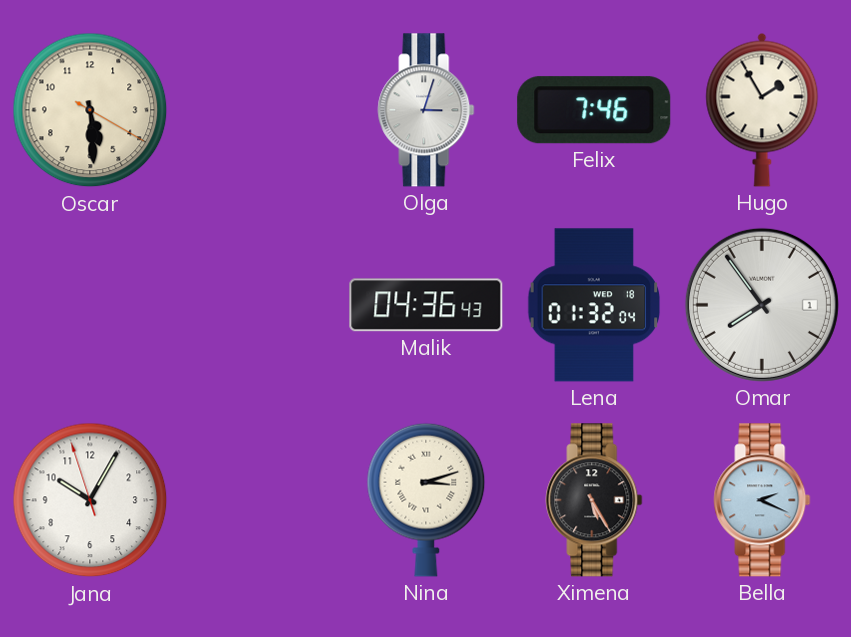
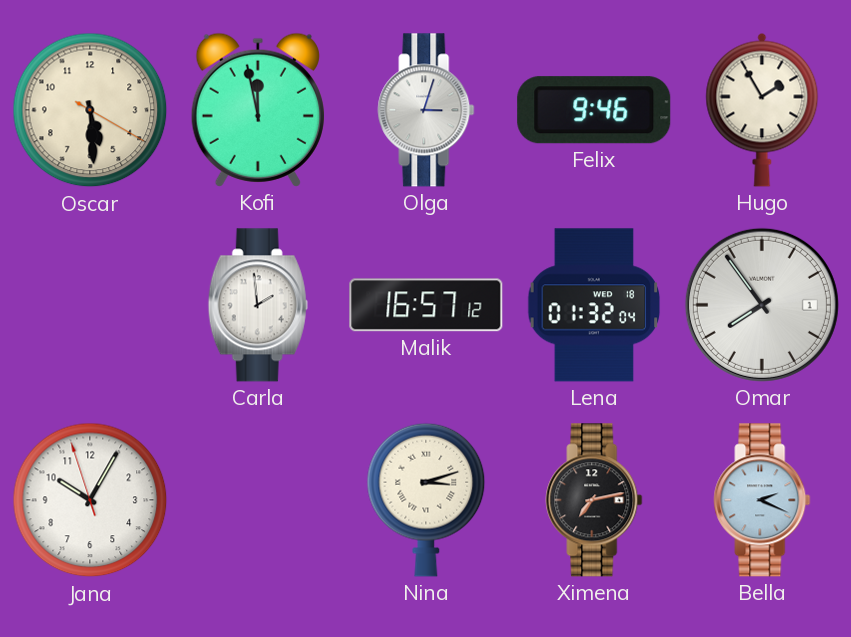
Kofi: none -> 11:58
Felix: 7:46 -> 9:46
Carla: none -> 1:59
Malik: 04:36 -> 16:57
Ximena: 5:25 -> 7:13
